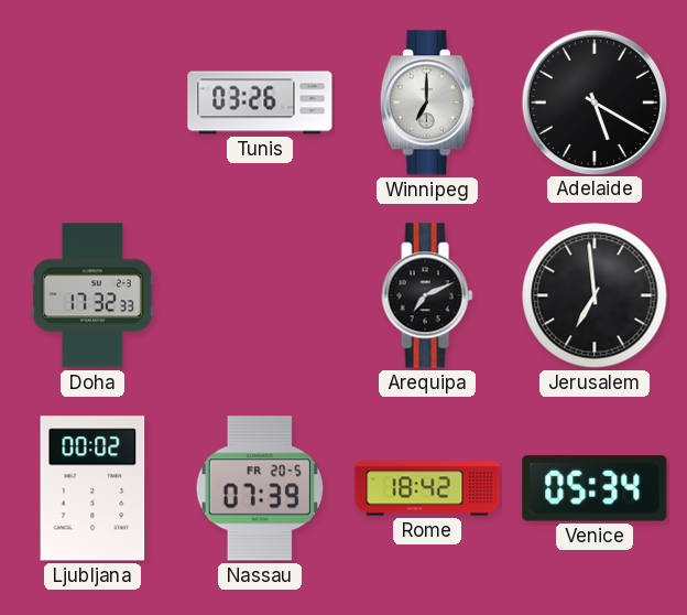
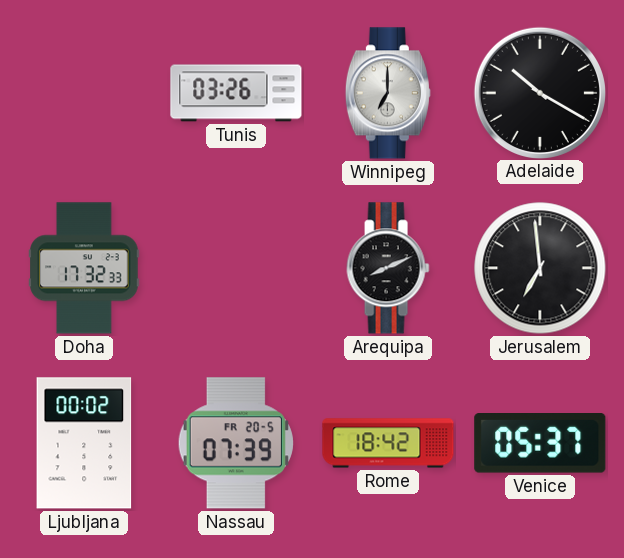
Adelaide: 5:20 -> 10:20
Arequipa: 7:11 -> 8:11
Venice: 05:34 -> 05:37
